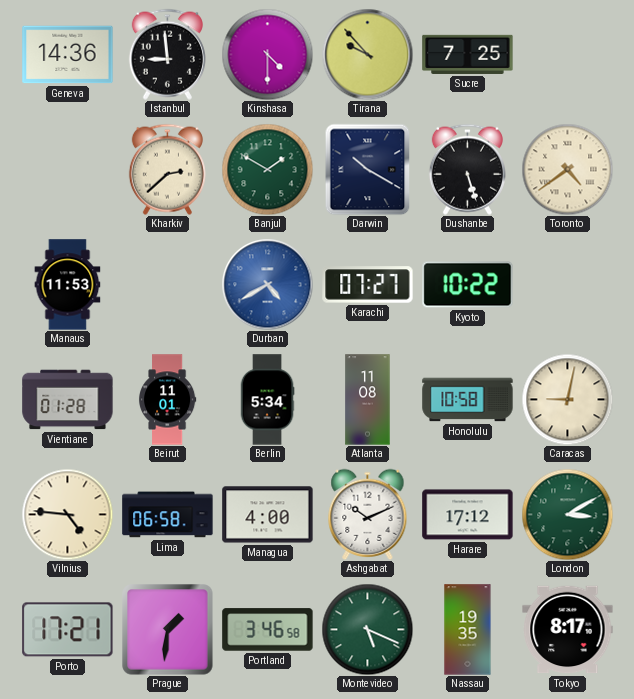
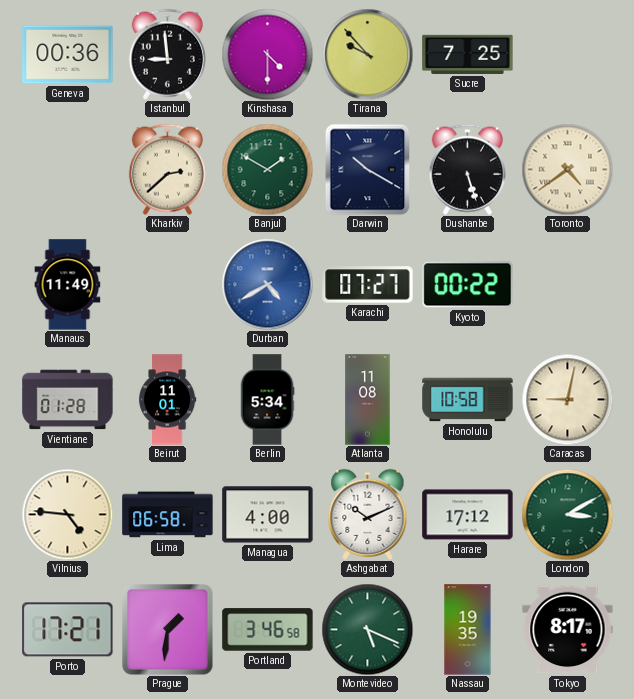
Geneva: 14:36 -> 00:36
Manaus: 11:53 -> 11:49
Kyoto: 10:22 -> 00:22
